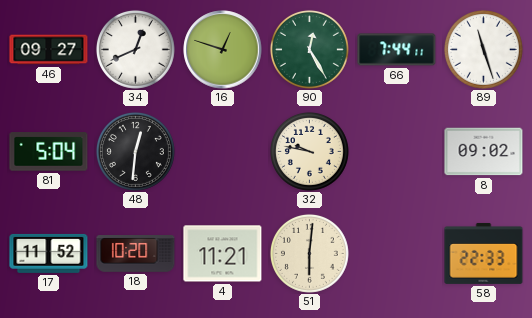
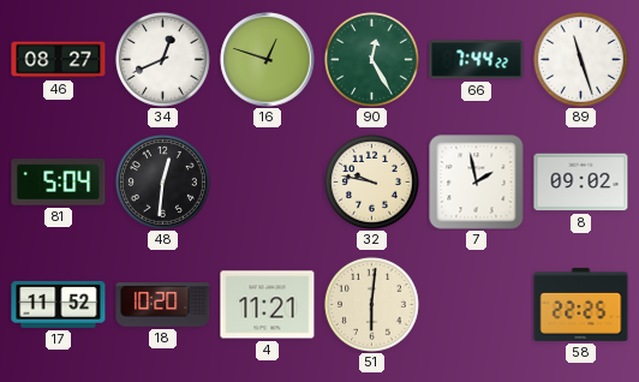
46: 09:27 -> 08:27
66: 7:44:11 -> 7:44:22
7: none -> 1:58
58: 22:33 -> 22:25
